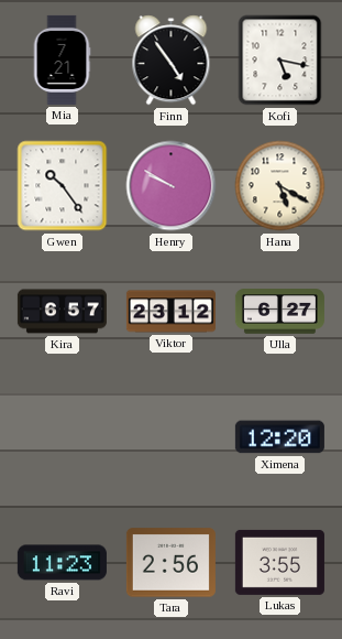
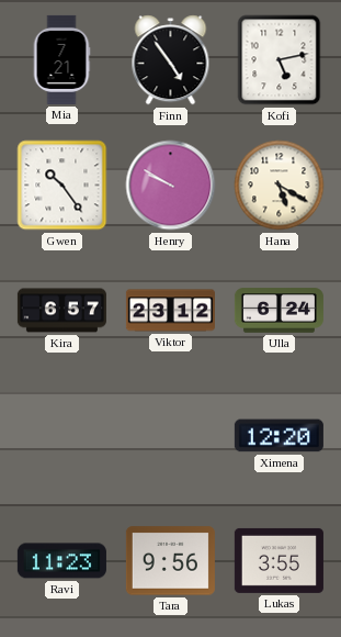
Kofi: 5:17 -> 5:13
Ulla: 6:27 -> 6:24
Tara: 2:56 -> 9:56
